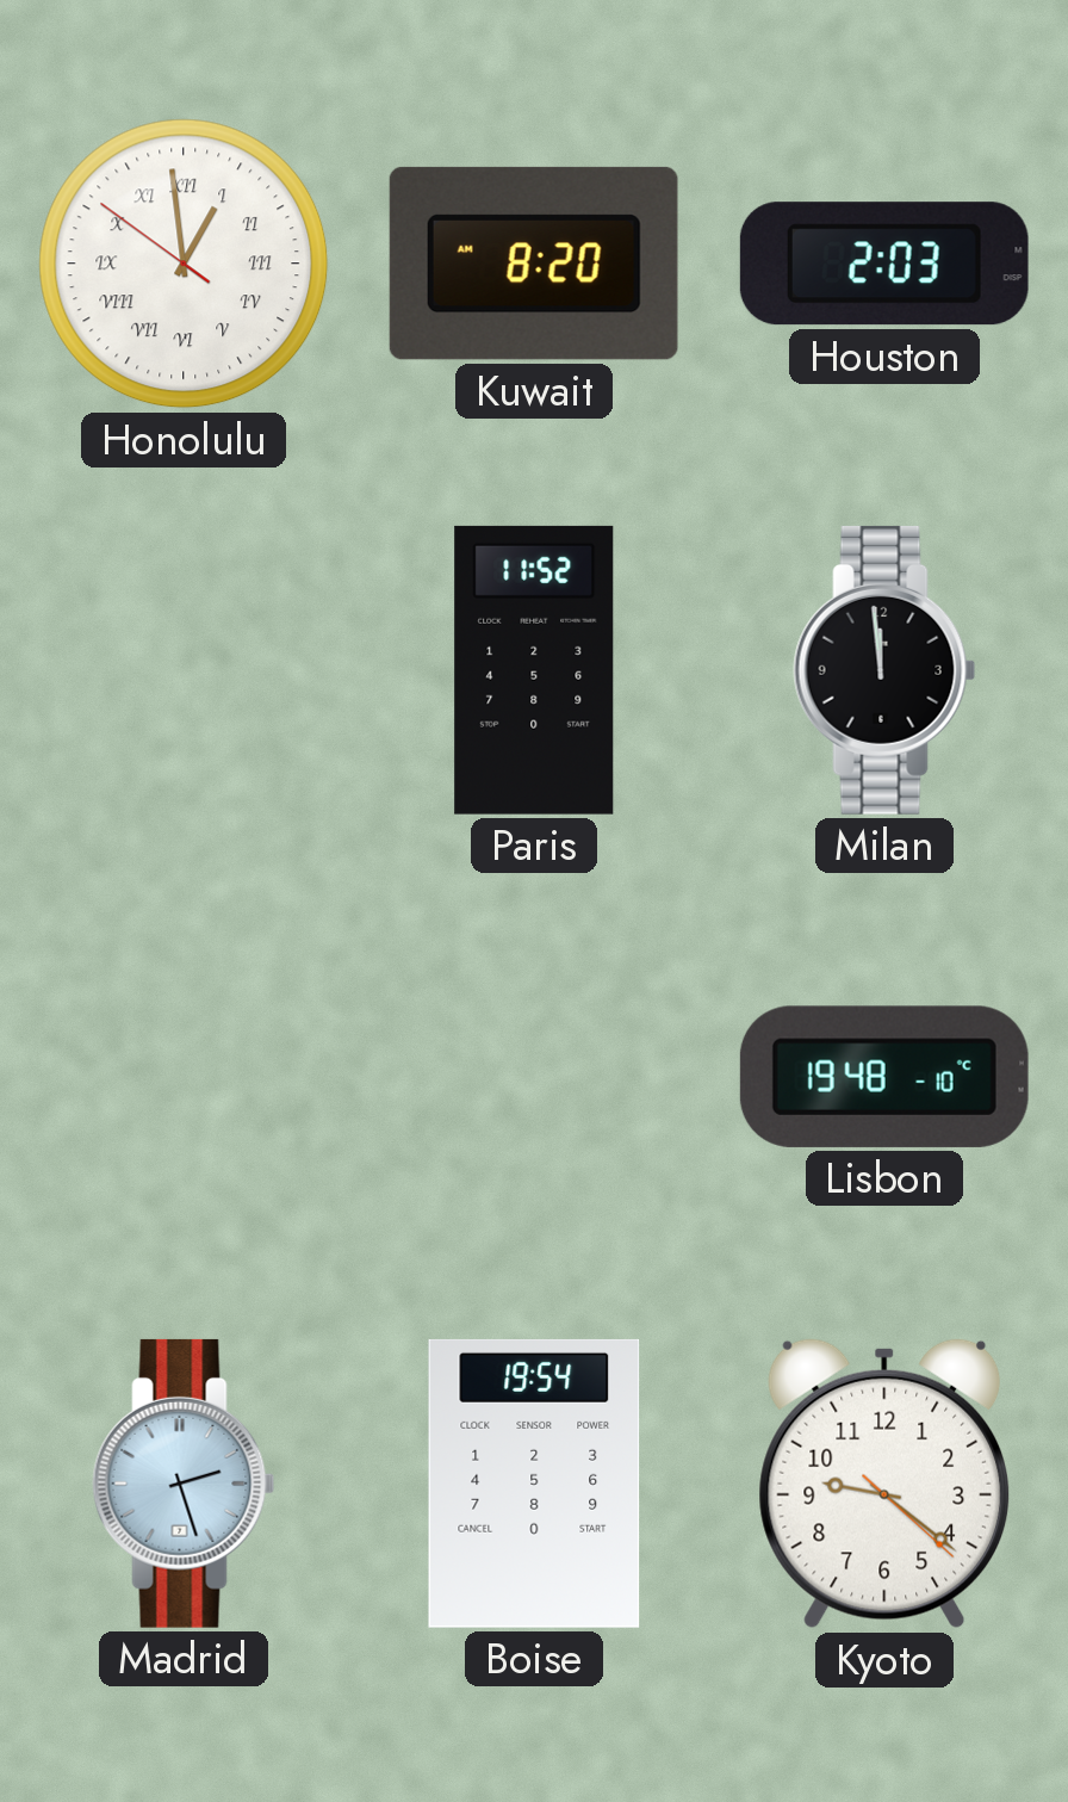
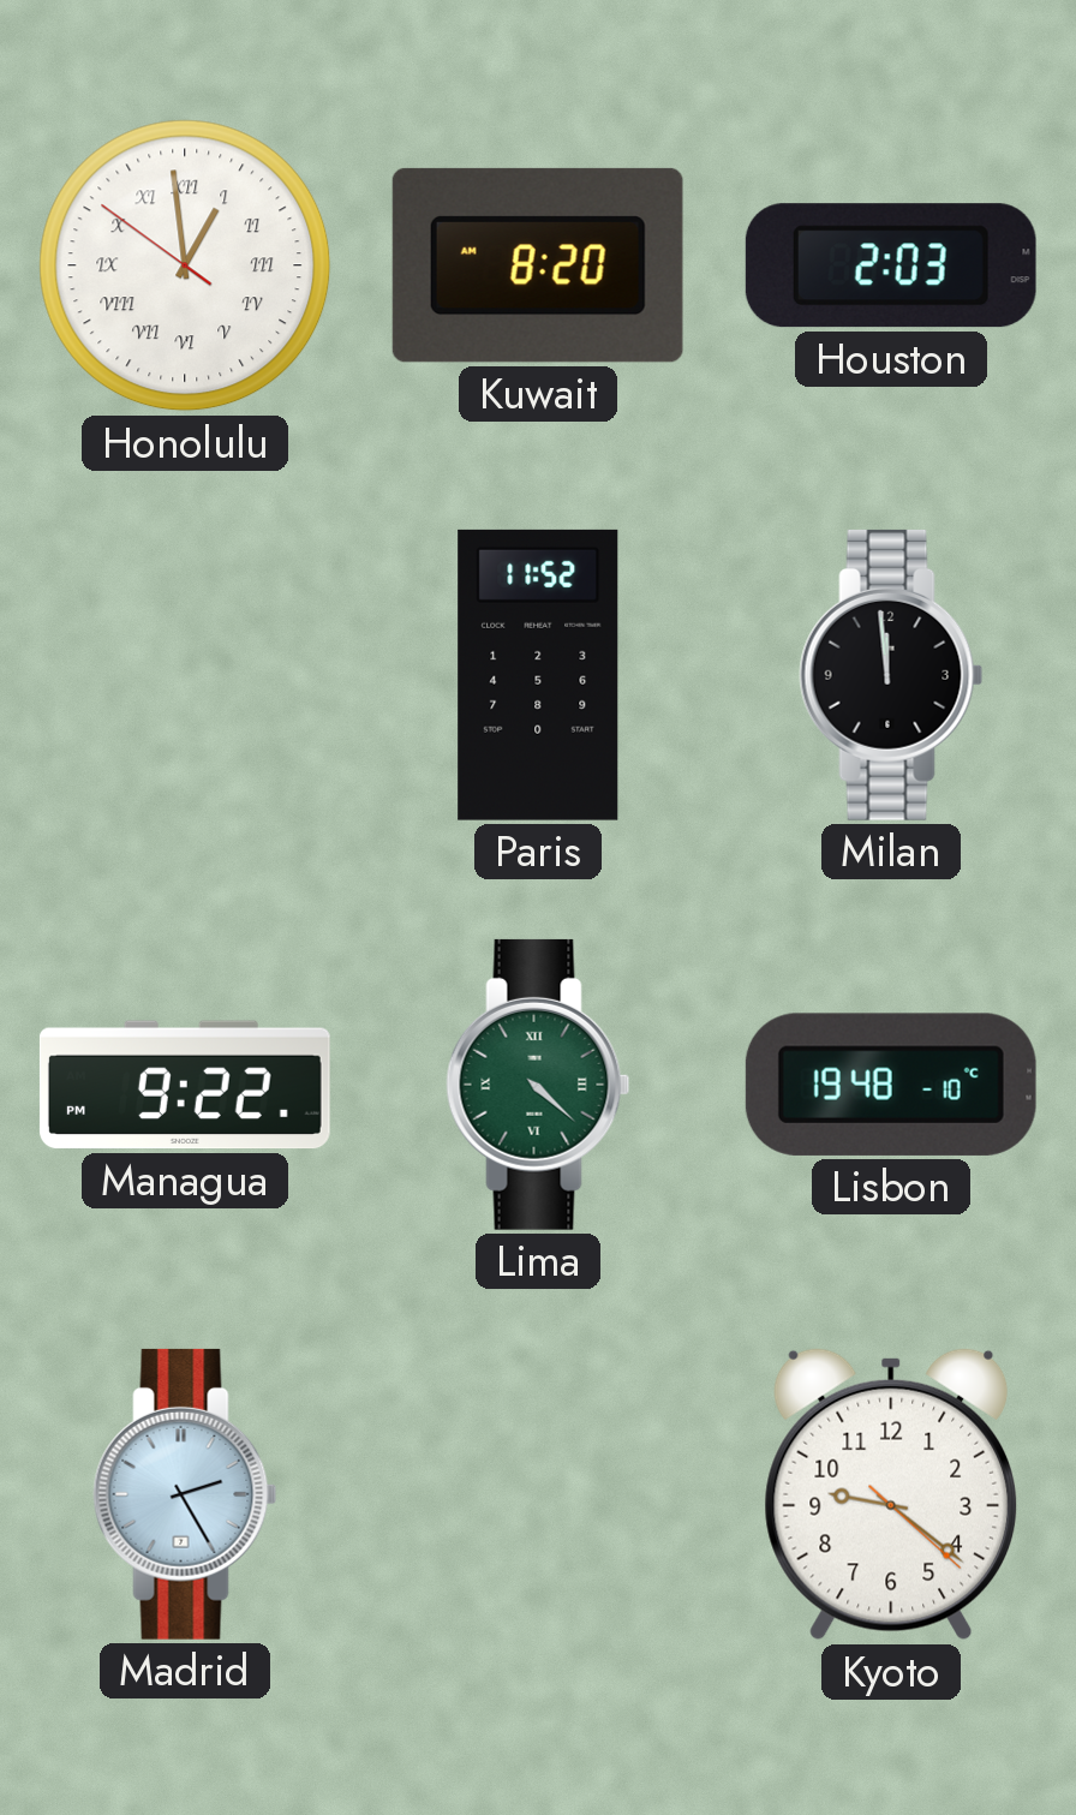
Managua: none -> 9:22
Lima: none -> 4:22
Madrid: 2:27 -> 2:25
Boise: 19:54 -> none
